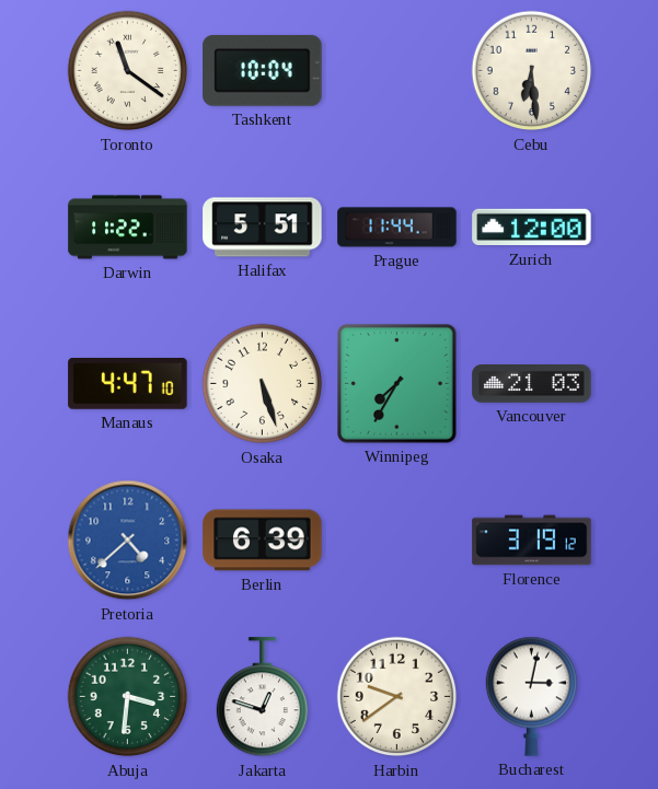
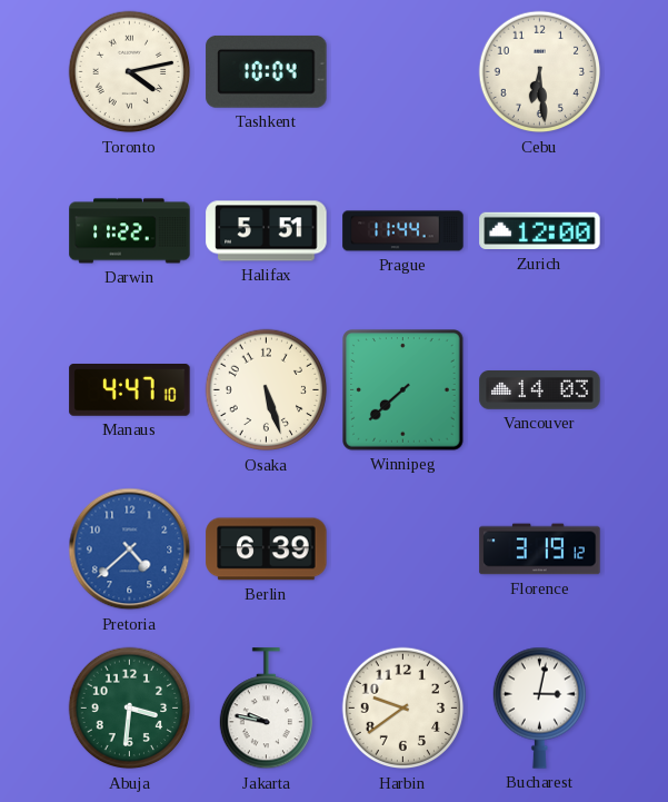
Toronto: 11:21 -> 4:13
Winnipeg: 7:35 -> 7:38
Vancouver: 21:03 -> 14:03
Jakarta: 12:48 -> 9:47
